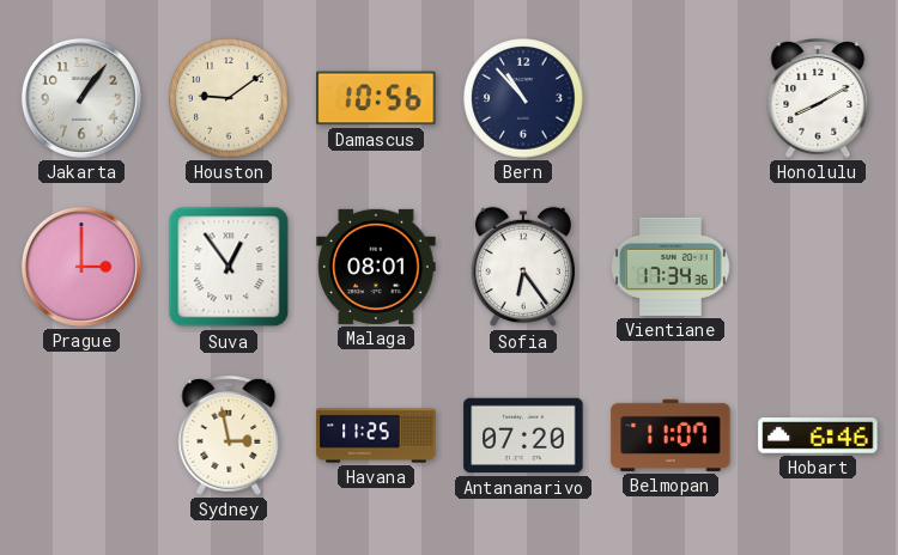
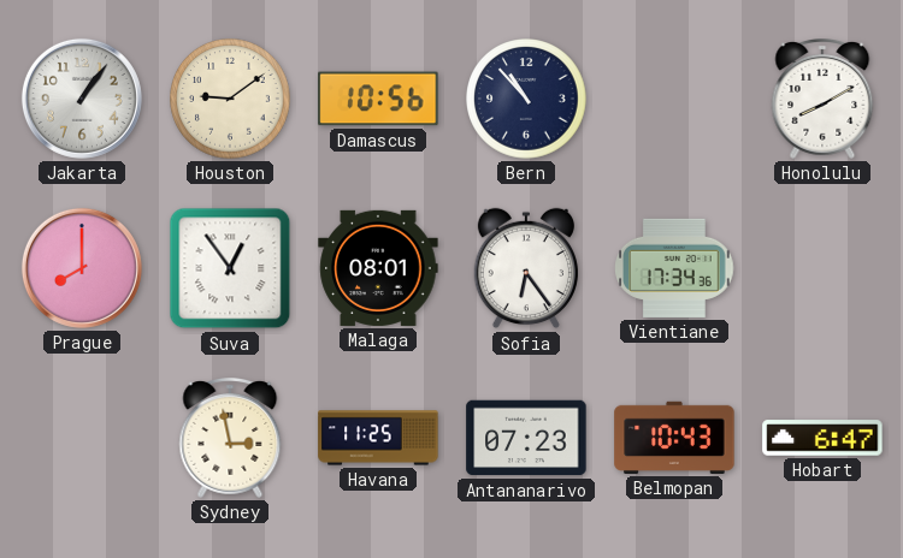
Prague: 3:00 -> 8:00
Antananarivo: 07:20 -> 07:23
Belmopan: 11:07 -> 10:43
Hobart: 6:46 -> 6:47
